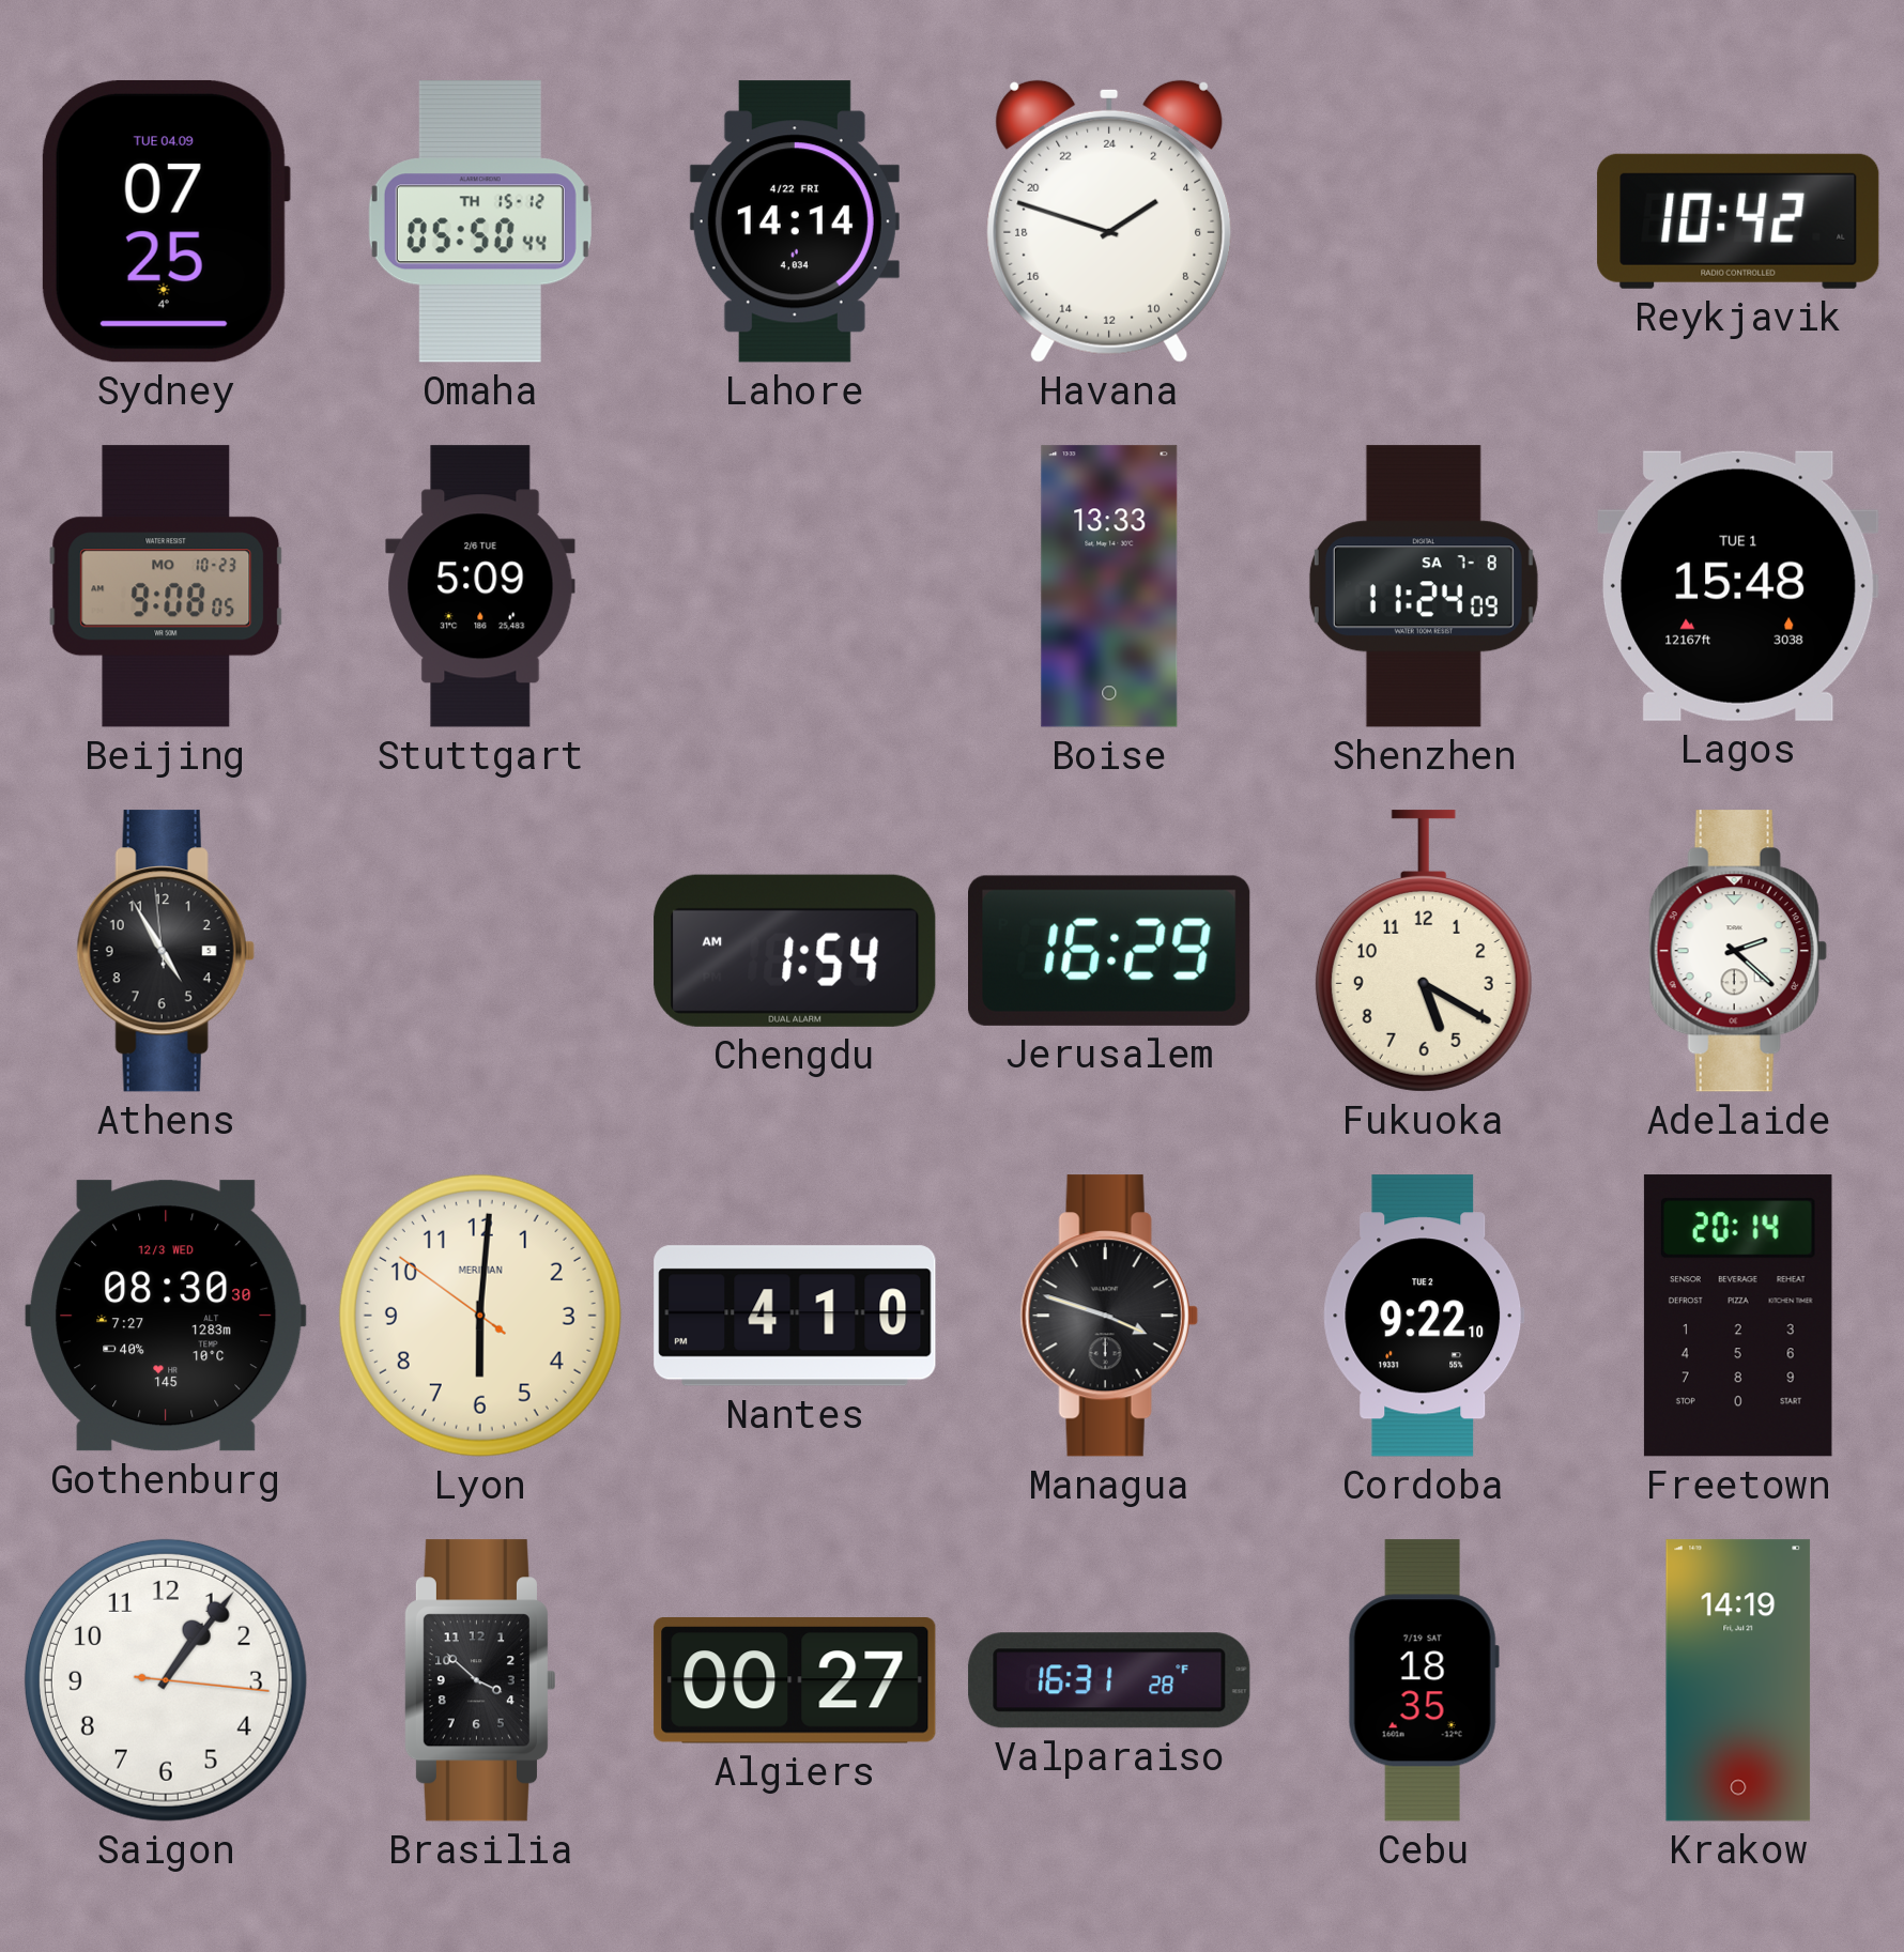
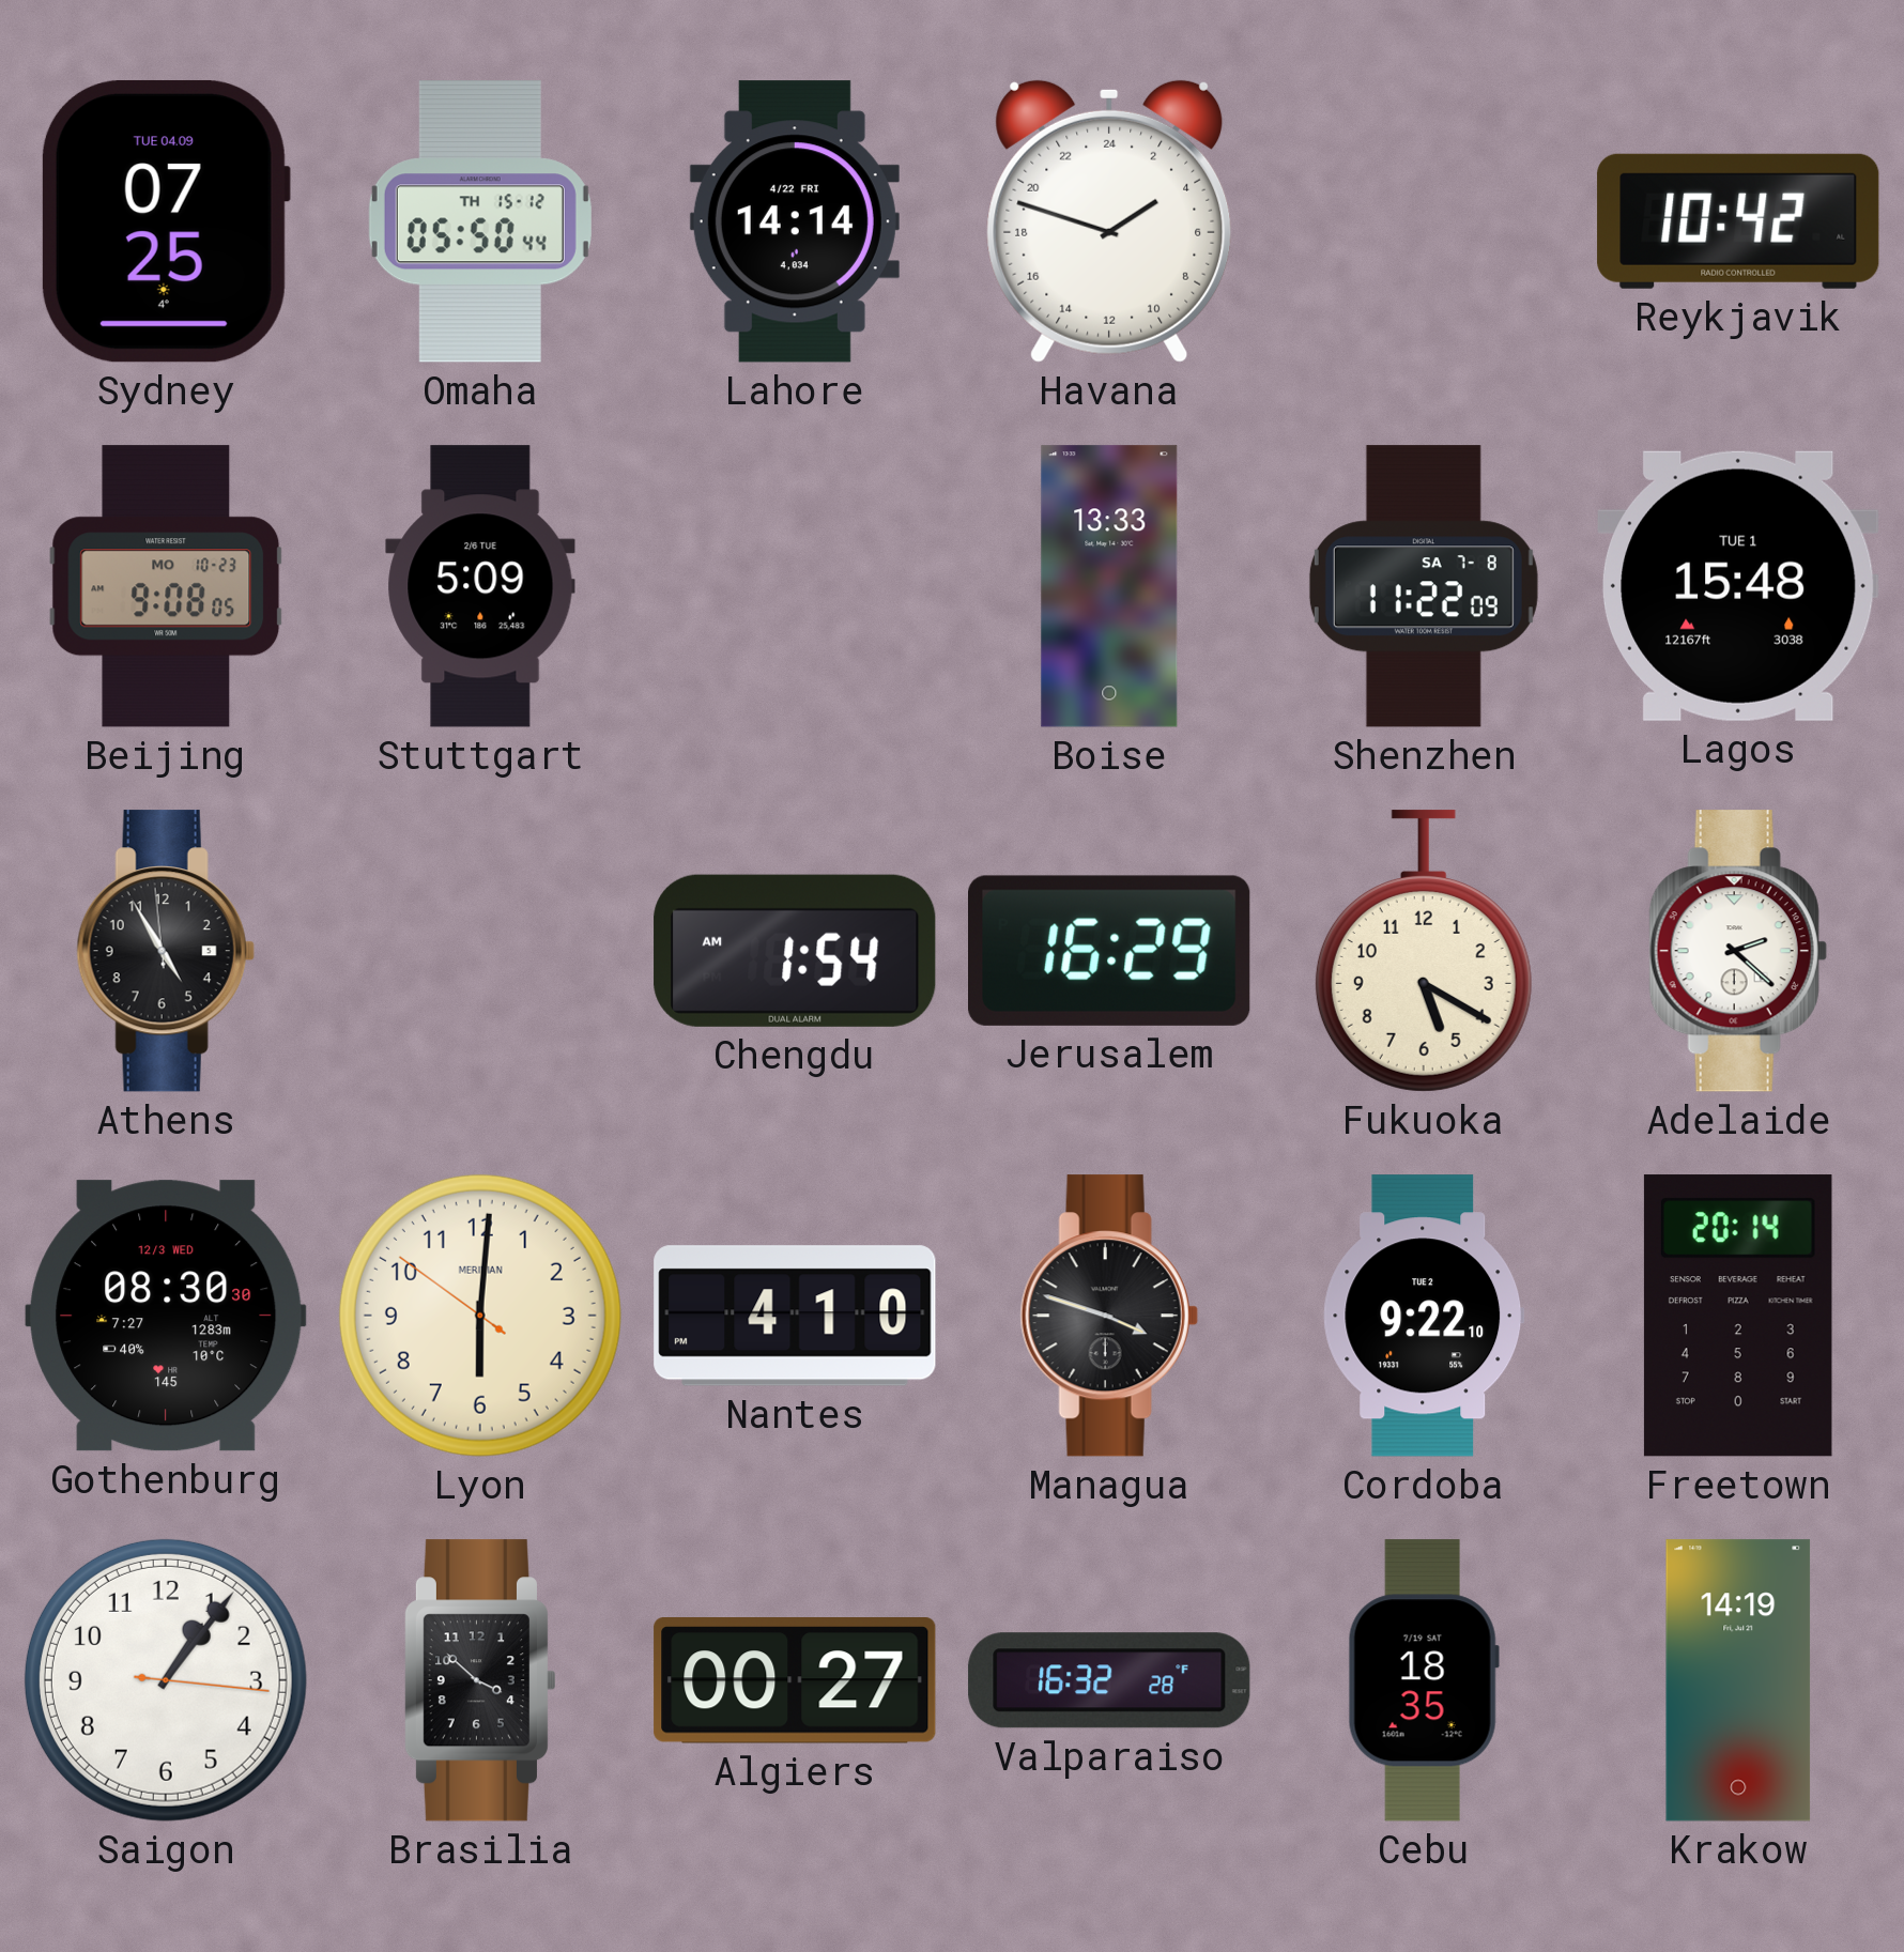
Shenzhen: 11:24 -> 11:22
Valparaiso: 16:31 -> 16:32
